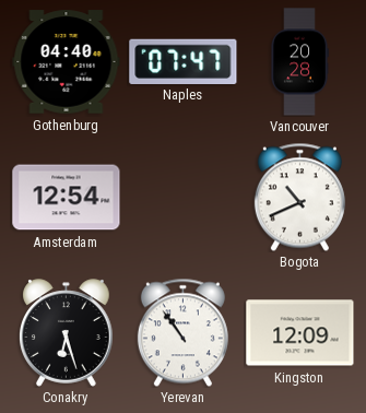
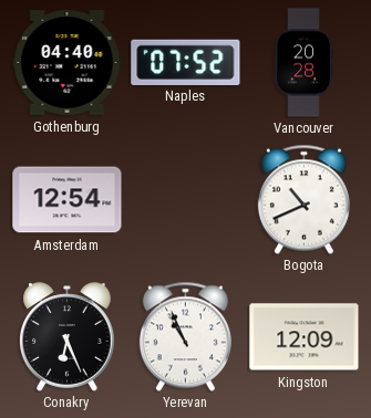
Naples: 07:47 -> 07:52
Conakry: 6:27 -> 6:26
Yerevan: 10:54 -> 10:56
